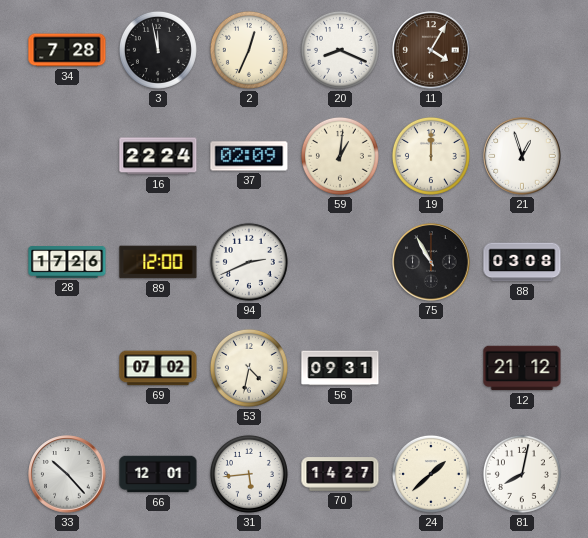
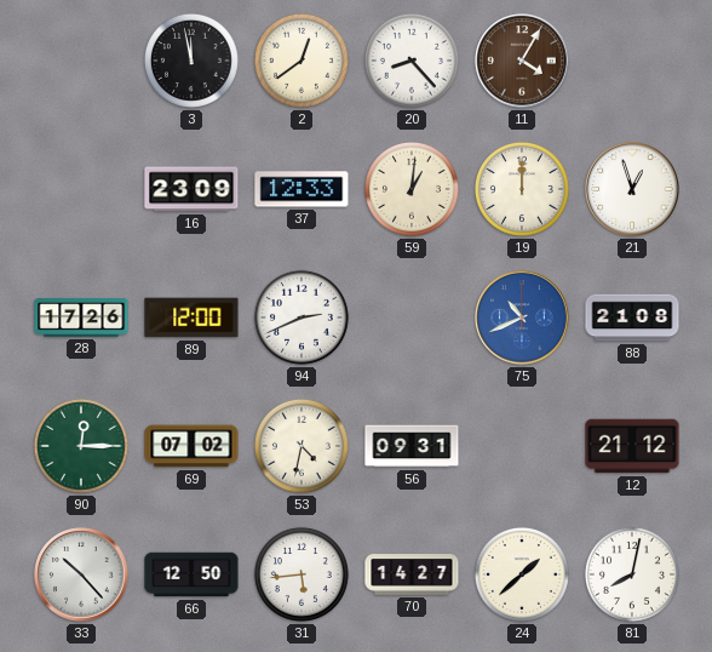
34: 7:28 -> none
2: 12:34 -> 12:39
20: 8:19 -> 8:23
16: 22:24 -> 23:09
37: 02:09 -> 12:33
75: 10:55 -> 10:41
75 dial: black -> blue
88: 03:08 -> 21:08
90: none -> 12:15
66: 12:01 -> 12:50
